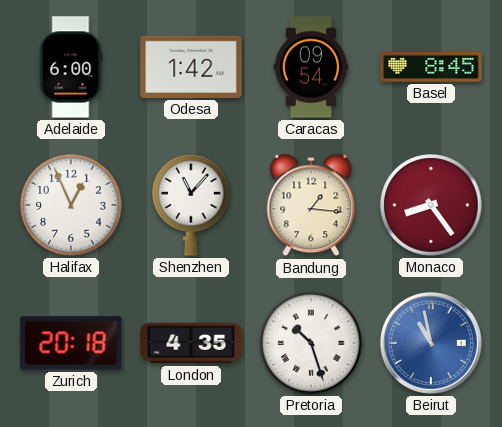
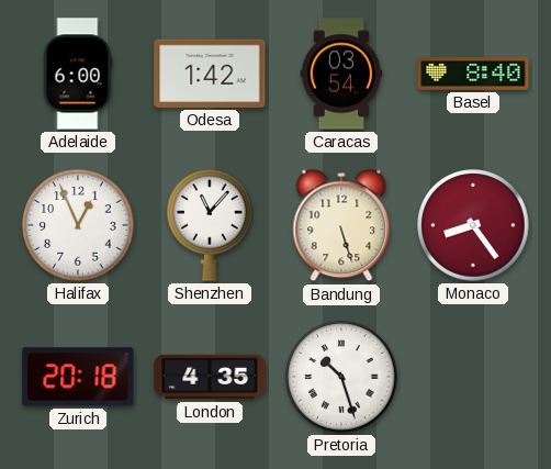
Caracas: 09:54 -> 03:54
Basel: 8:45 -> 8:40
Bandung: 1:16 -> 5:27
Beirut: 10:58 -> none
